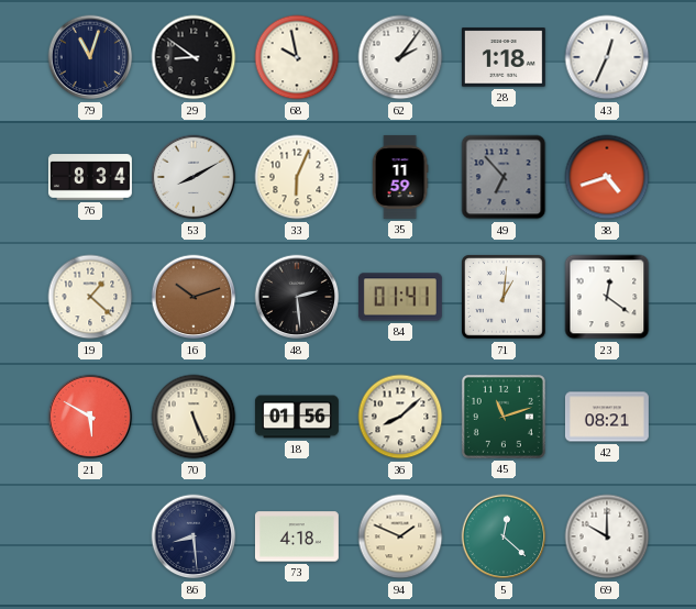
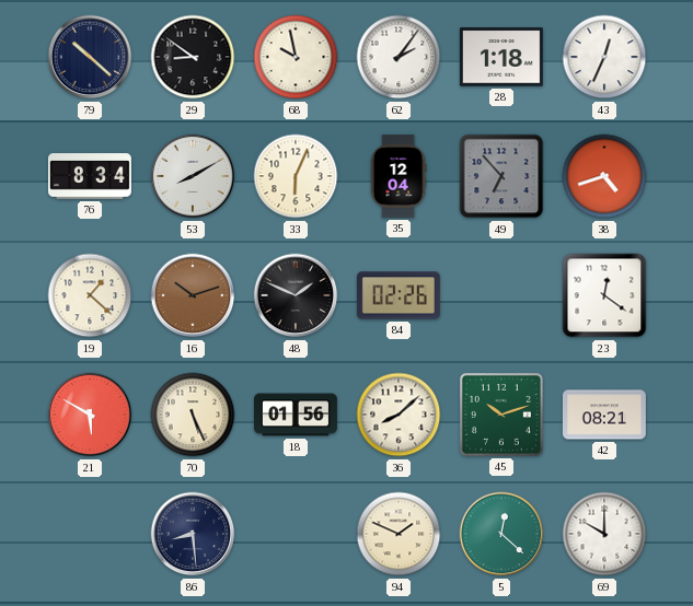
79: 11:03 -> 10:22
35: 11:59 -> 12:04
48: 2:29 -> 1:49
84: 01:41 -> 02:26
71: 1:01 -> none
45: 11:12 -> 10:12
73: 4:18 -> none
